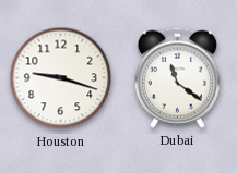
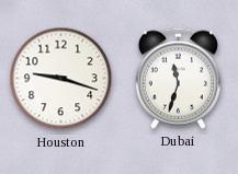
Dubai: 11:21 -> 11:33
